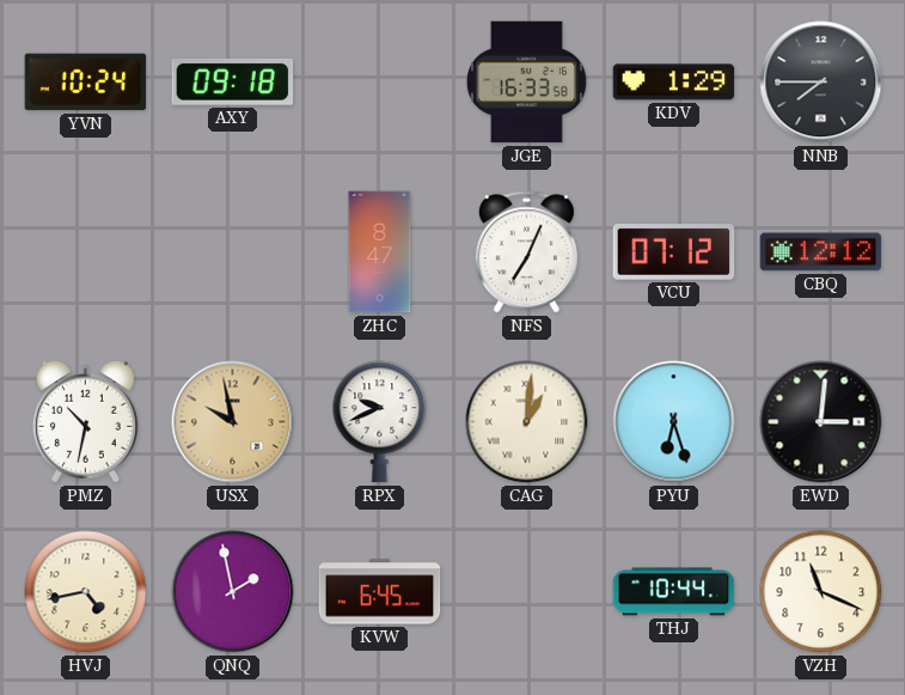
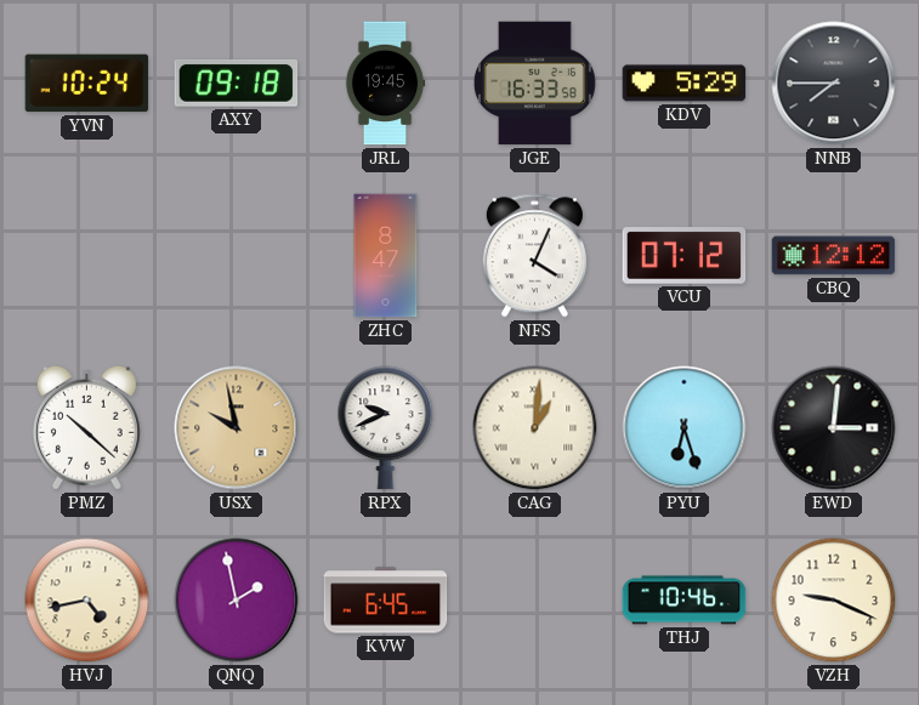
JRL: none -> 19:45
KDV: 1:29 -> 5:29
NFS: 7:04 -> 4:04
PMZ: 10:32 -> 10:22
THJ: 10:44 -> 10:46
VZH: 11:19 -> 9:19
